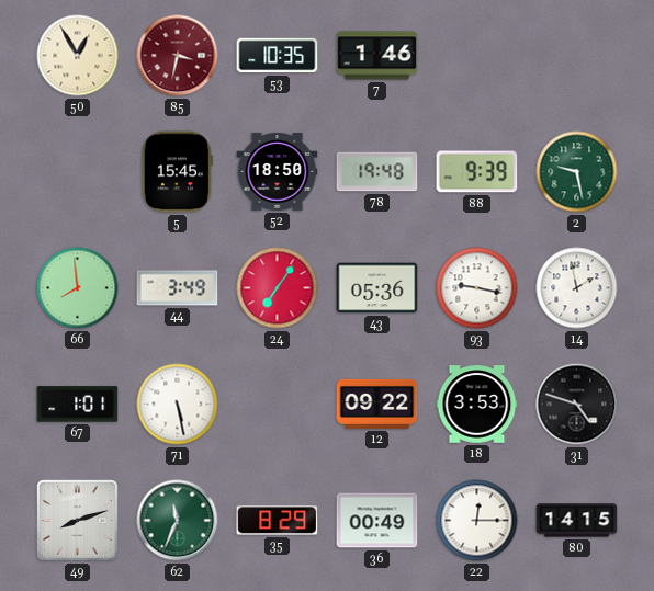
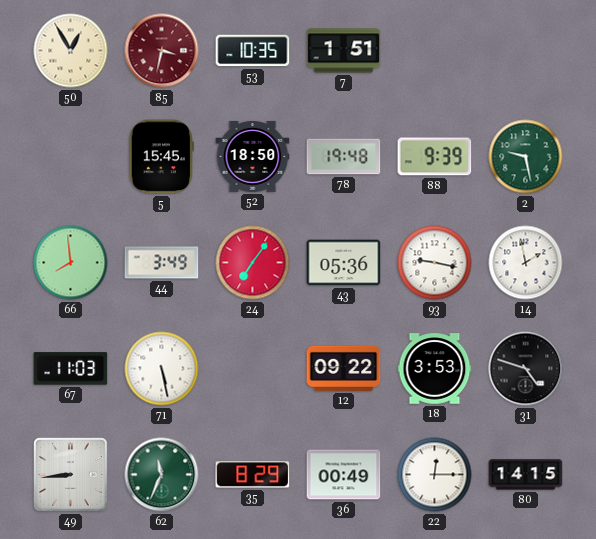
7: 1:46 -> 1:51
67: 1:01 -> 11:03
49: 8:12 -> 8:44
